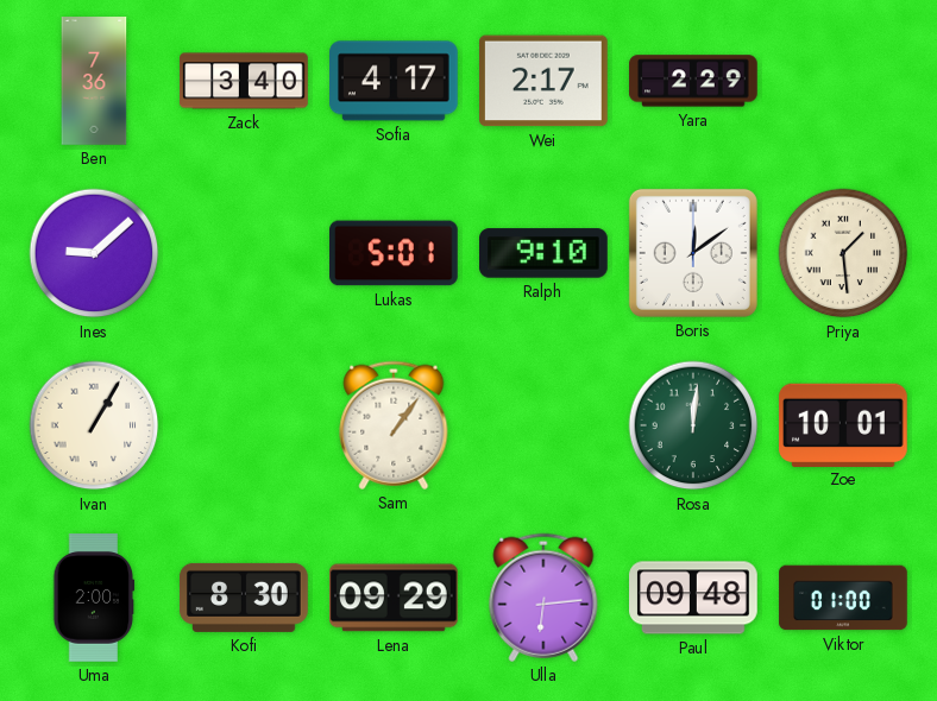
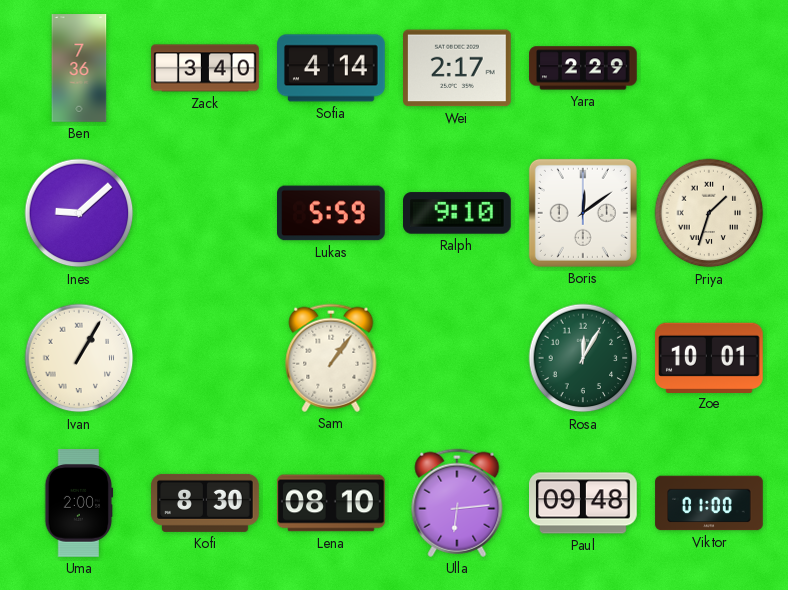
Sofia: 4:17 -> 4:14
Lukas: 5:01 -> 5:59
Priya: 1:29 -> 1:33
Rosa: 12:01 -> 12:05
Lena: 09:29 -> 08:10
